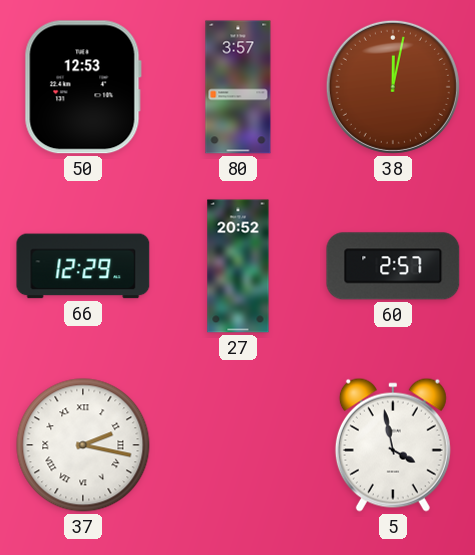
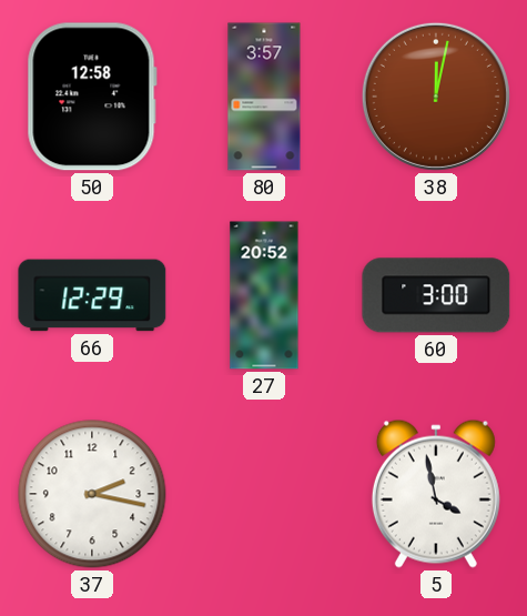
50: 12:53 -> 12:58
60: 2:57 -> 3:00
37 numerals: Roman -> Arabic
